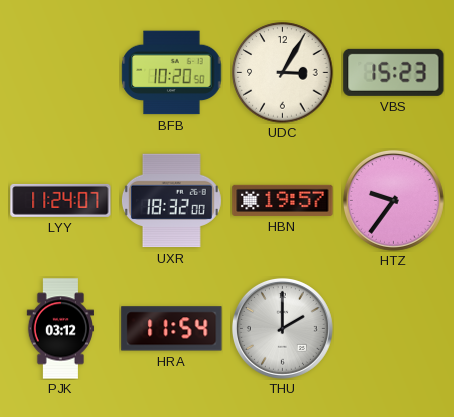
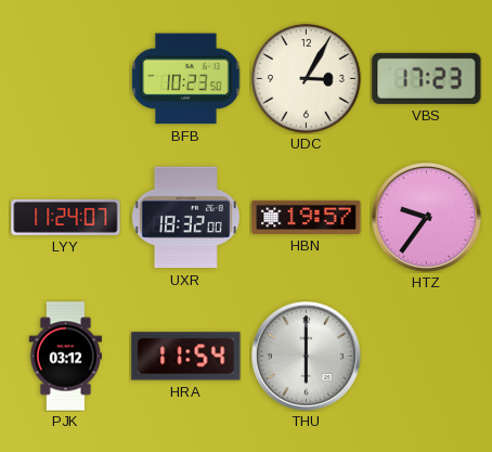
BFB: 10:20 -> 10:23
VBS: 15:23 -> 17:23
THU: 2:00 -> 6:00
